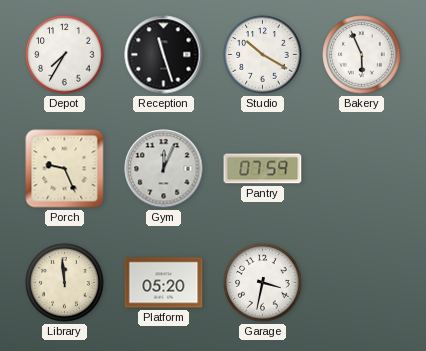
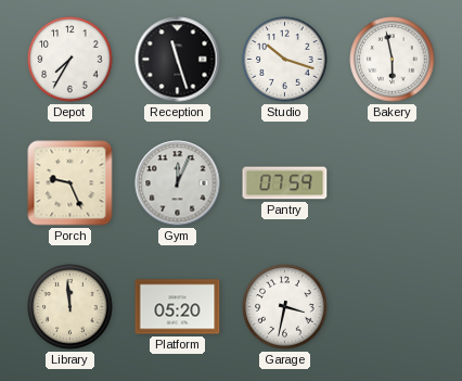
Studio: 10:20 -> 10:18
Bakery: 5:56 -> 5:58
